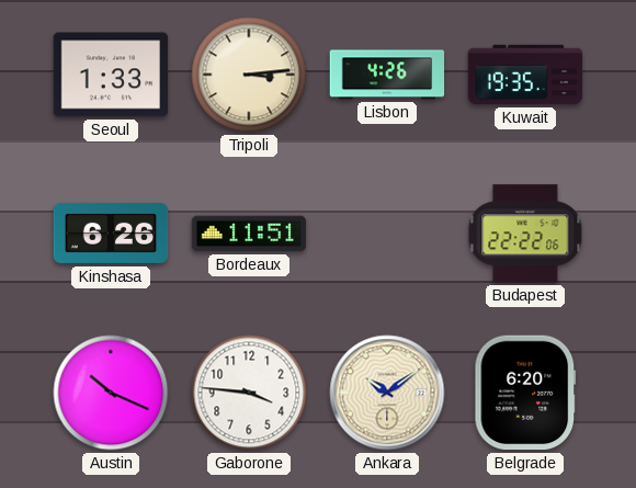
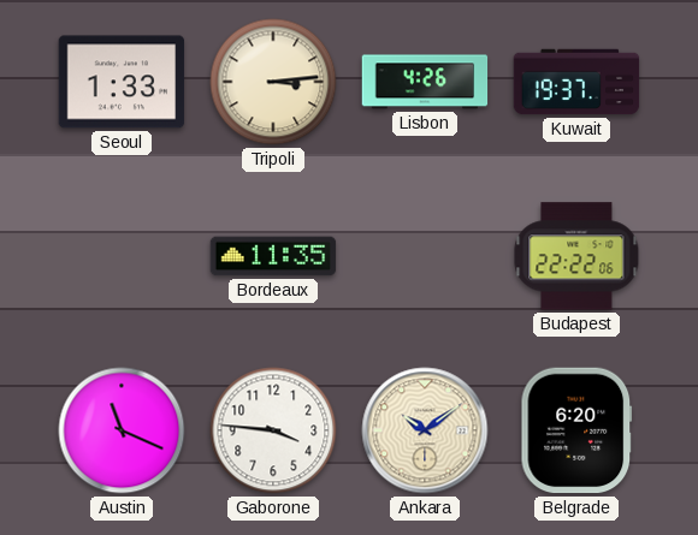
Kuwait: 19:35 -> 19:37
Kinshasa: 6:26 -> none
Bordeaux: 11:51 -> 11:35
Austin: 10:19 -> 11:19
